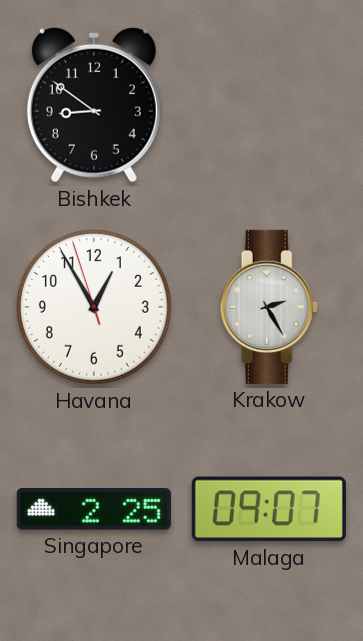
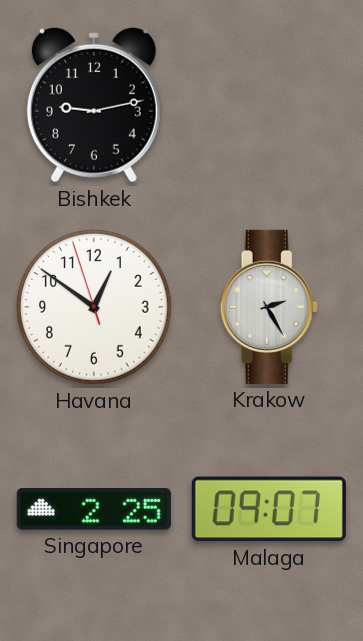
Bishkek: 8:51 -> 9:13
Havana: 12:54 -> 12:50
